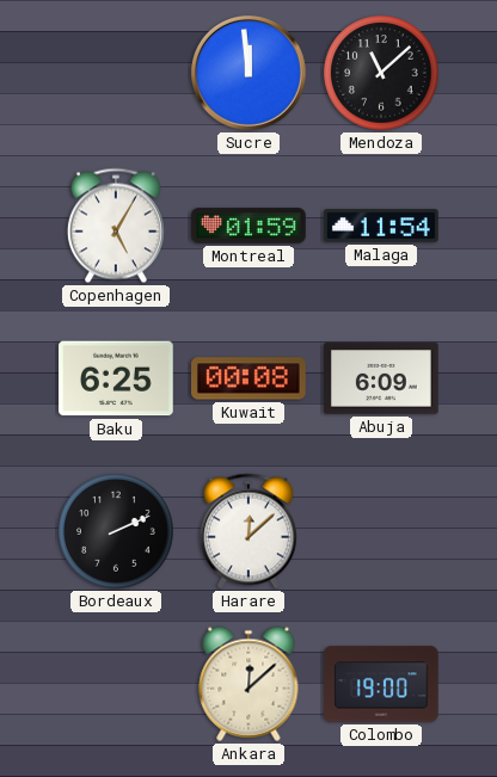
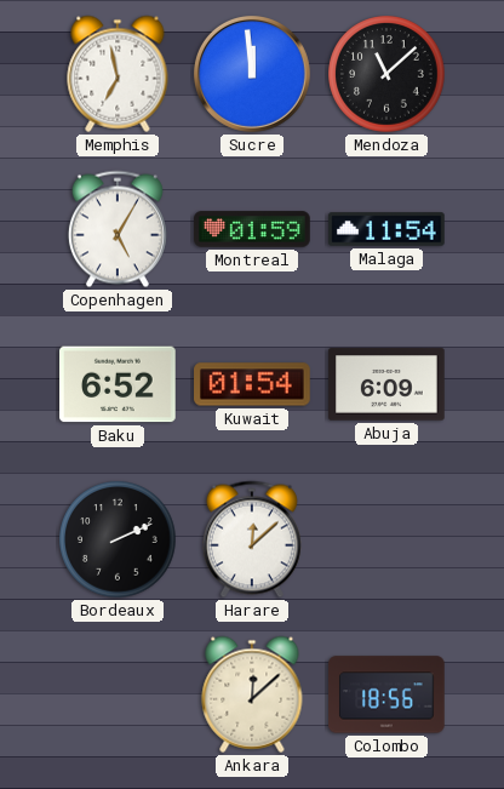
Memphis: none -> 6:58
Baku: 6:25 -> 6:52
Kuwait: 00:08 -> 01:54
Colombo: 19:00 -> 18:56
